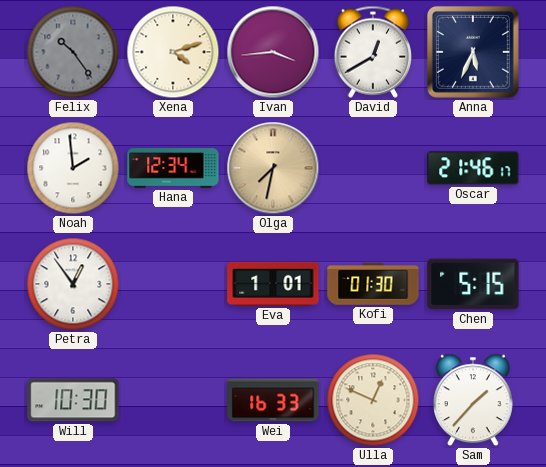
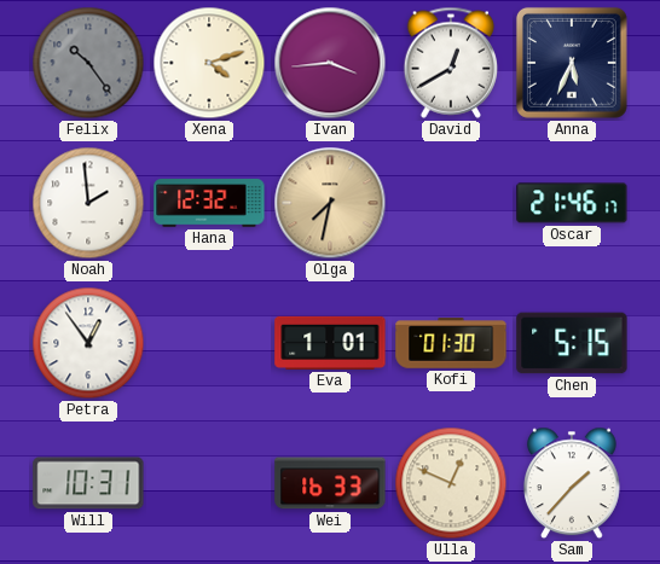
Hana: 12:34 -> 12:32
Will: 10:30 -> 10:31
